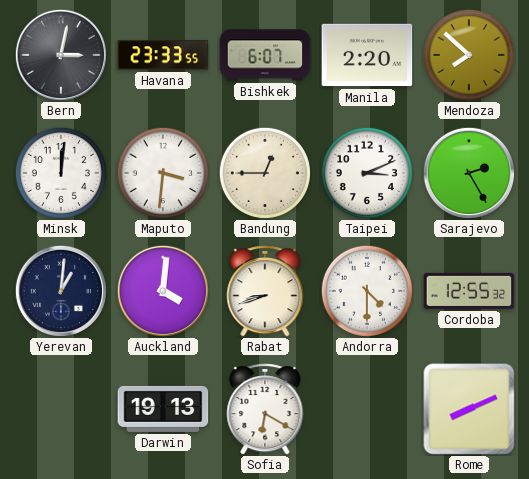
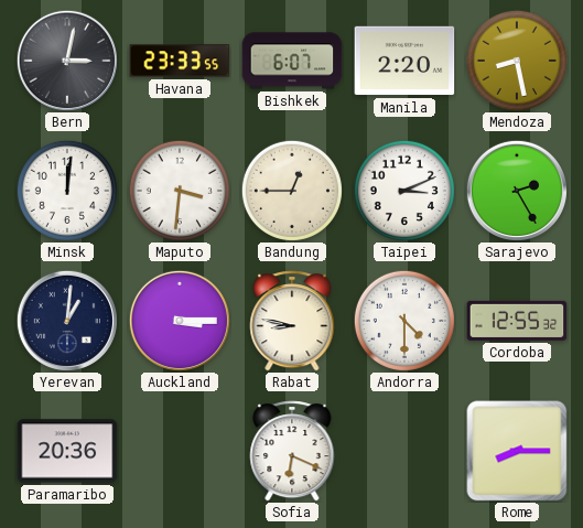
Mendoza: 7:52 -> 8:28
Auckland: 4:01 -> 3:15
Rabat: 8:42 -> 8:47
Paramaribo: none -> 20:36
Darwin: 19:13 -> none
Sofia: 6:20 -> 6:19
Rome: 8:11 -> 8:15
